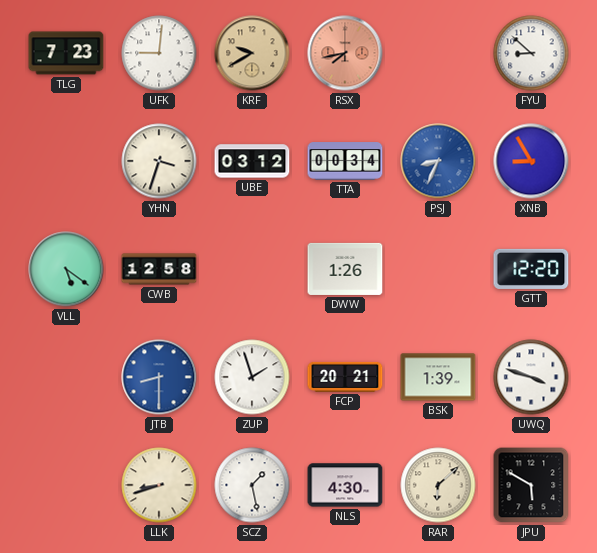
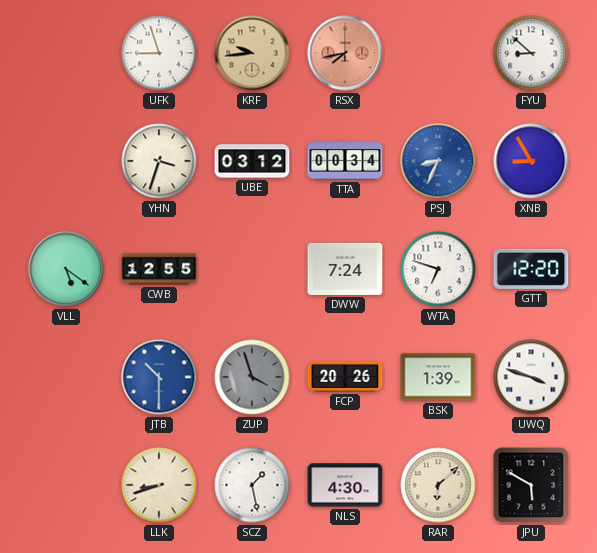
TLG: 7:23 -> none
UFK: 9:01 -> 8:57
KRF: 9:40 -> 9:44
CWB: 12:58 -> 12:55
DWW: 1:26 -> 7:24
WTA: none -> 6:48
JTB: 8:30 -> 10:30
ZUP: 1:57 -> 3:57
ZUP dial: white -> grey
FCP: 20:21 -> 20:26
